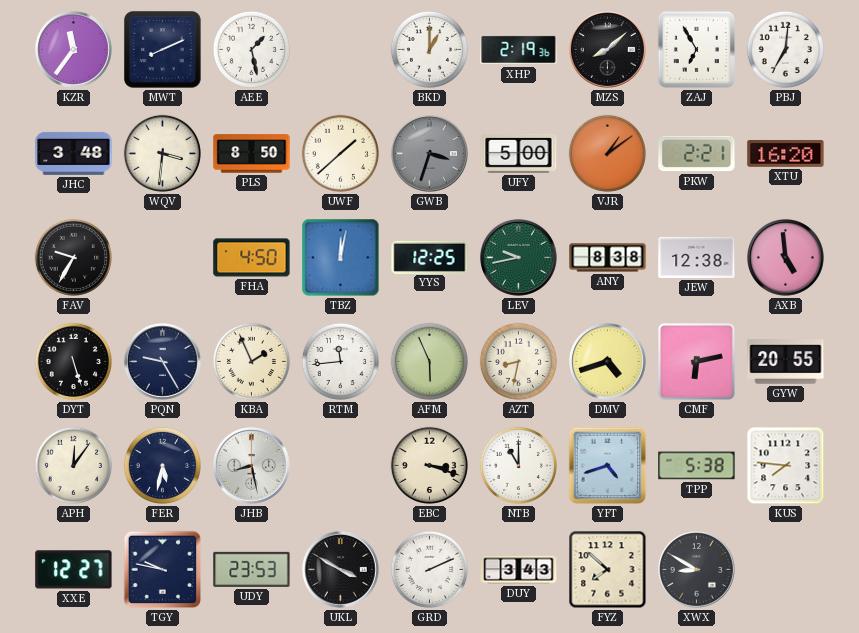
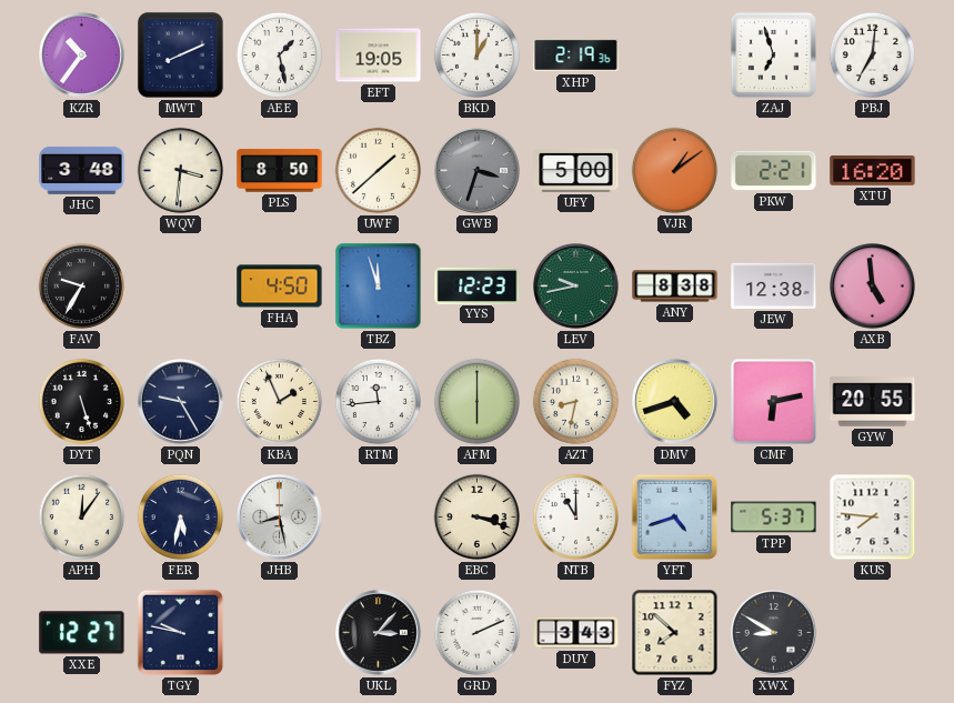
KZR: 11:36 -> 10:36
EFT: none -> 19:05
MZS: 8:08 -> none
ZAJ: 6:55 -> 6:57
TBZ: 12:02 -> 11:57
YYS: 12:25 -> 12:23
AFM: 5:56 -> 6:00
TPP: 5:38 -> 5:37
UDY: 23:53 -> none
UKL: 3:50 -> 3:07
